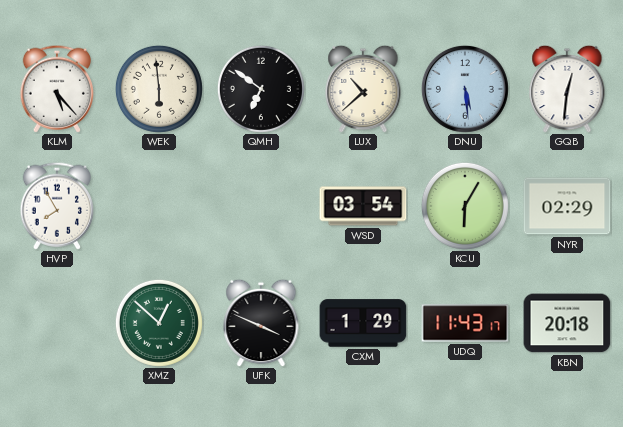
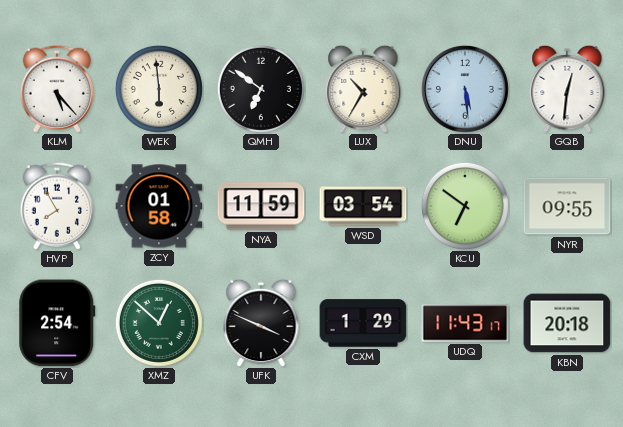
LUX: 10:38 -> 10:35
ZCY: none -> 01:58
NYA: none -> 11:59
KCU: 6:05 -> 6:51
NYR: 02:29 -> 09:55
CFV: none -> 2:54
